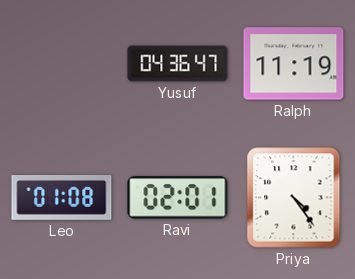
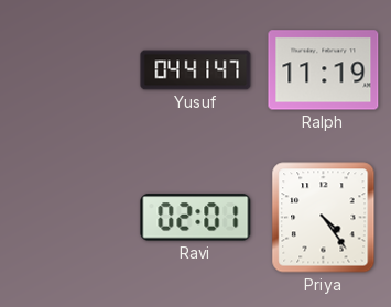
Yusuf: 04:36 -> 04:41
Leo: 01:08 -> none
